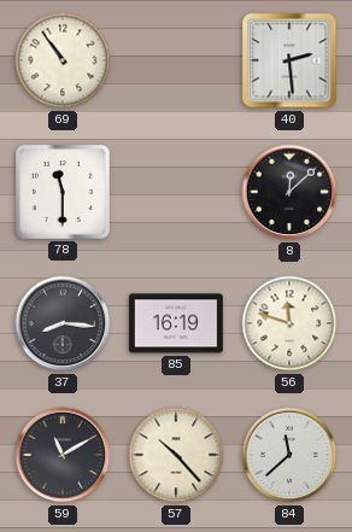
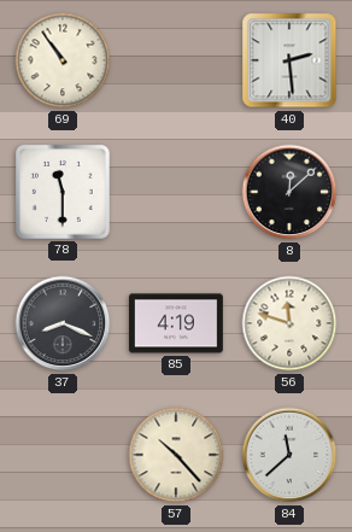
37: 8:16 -> 8:19
85: 16:19 -> 4:19
59: 11:10 -> none
